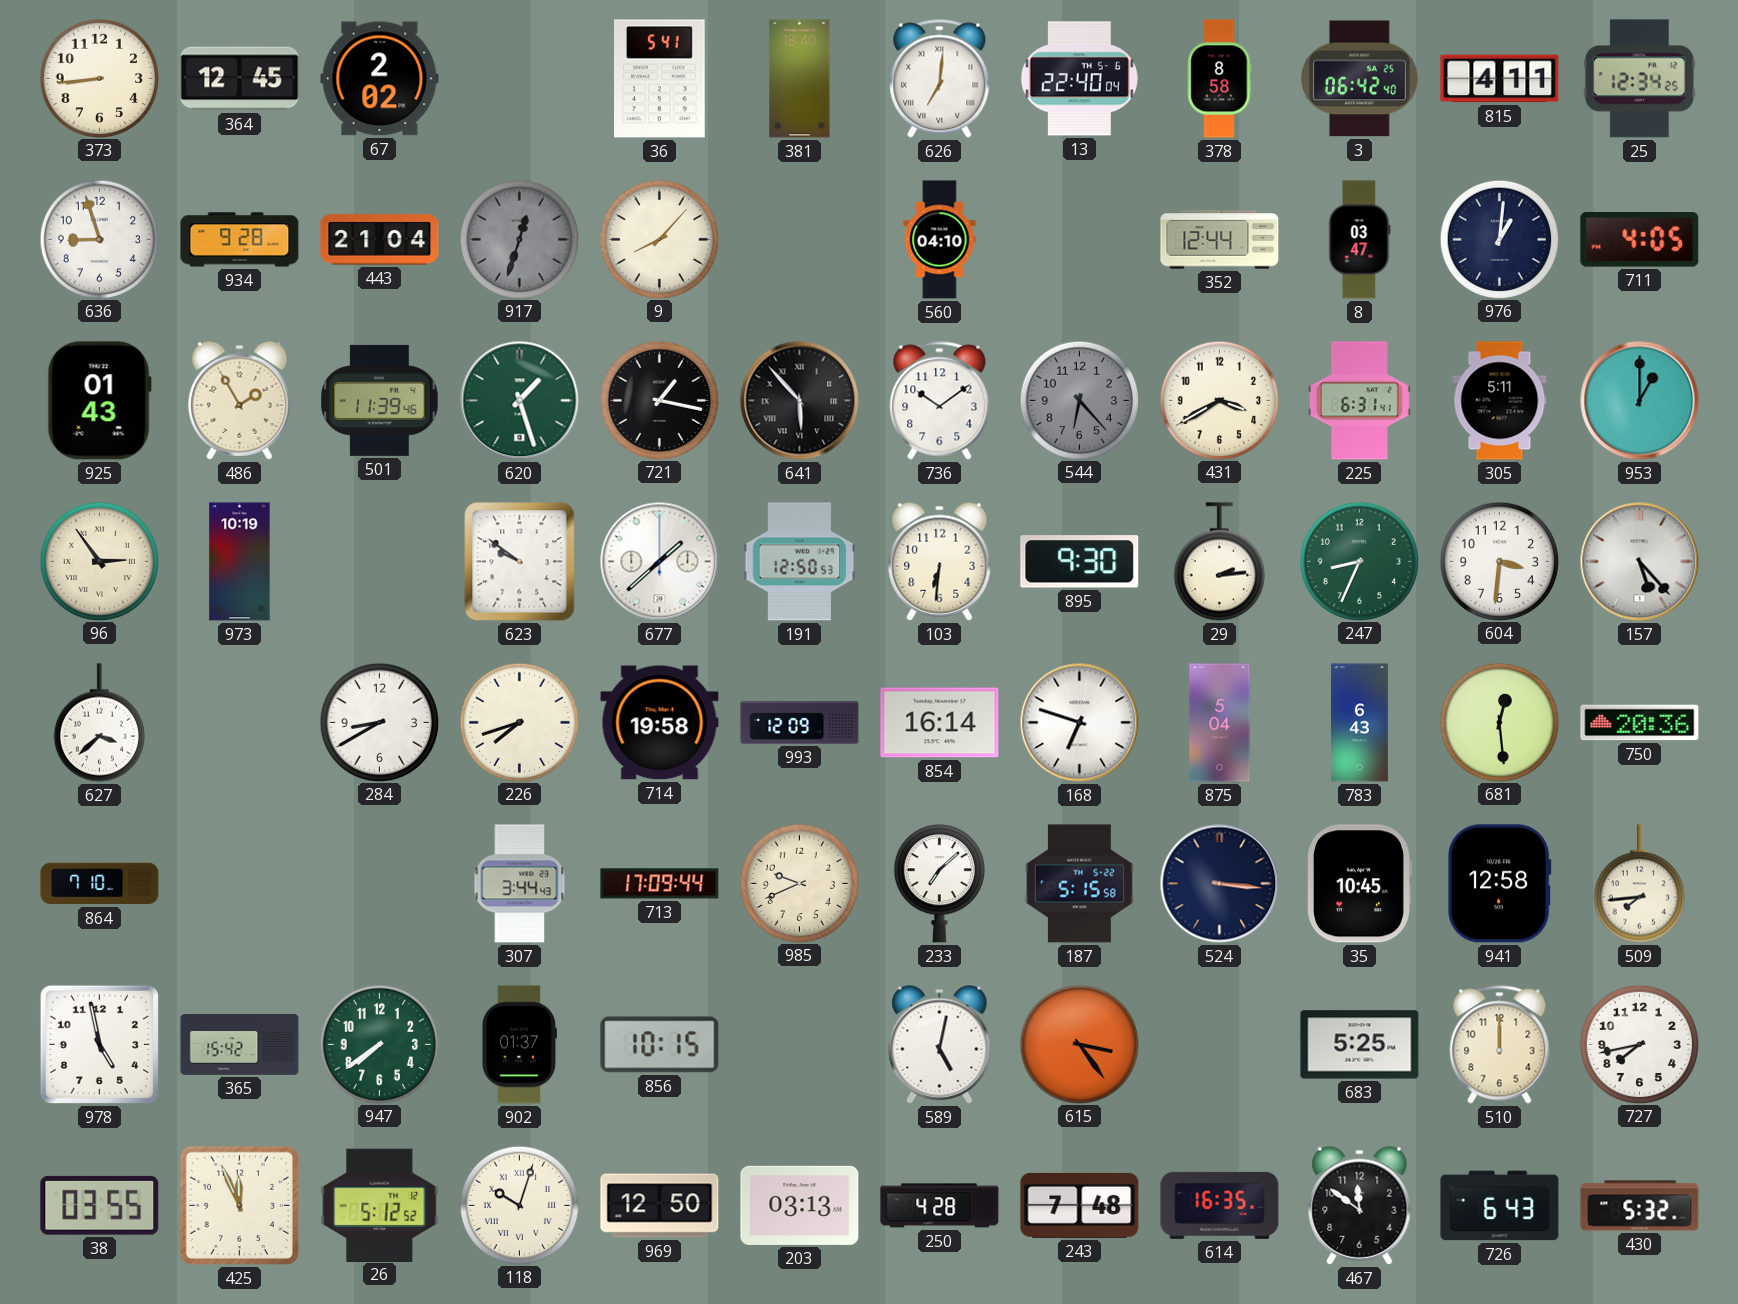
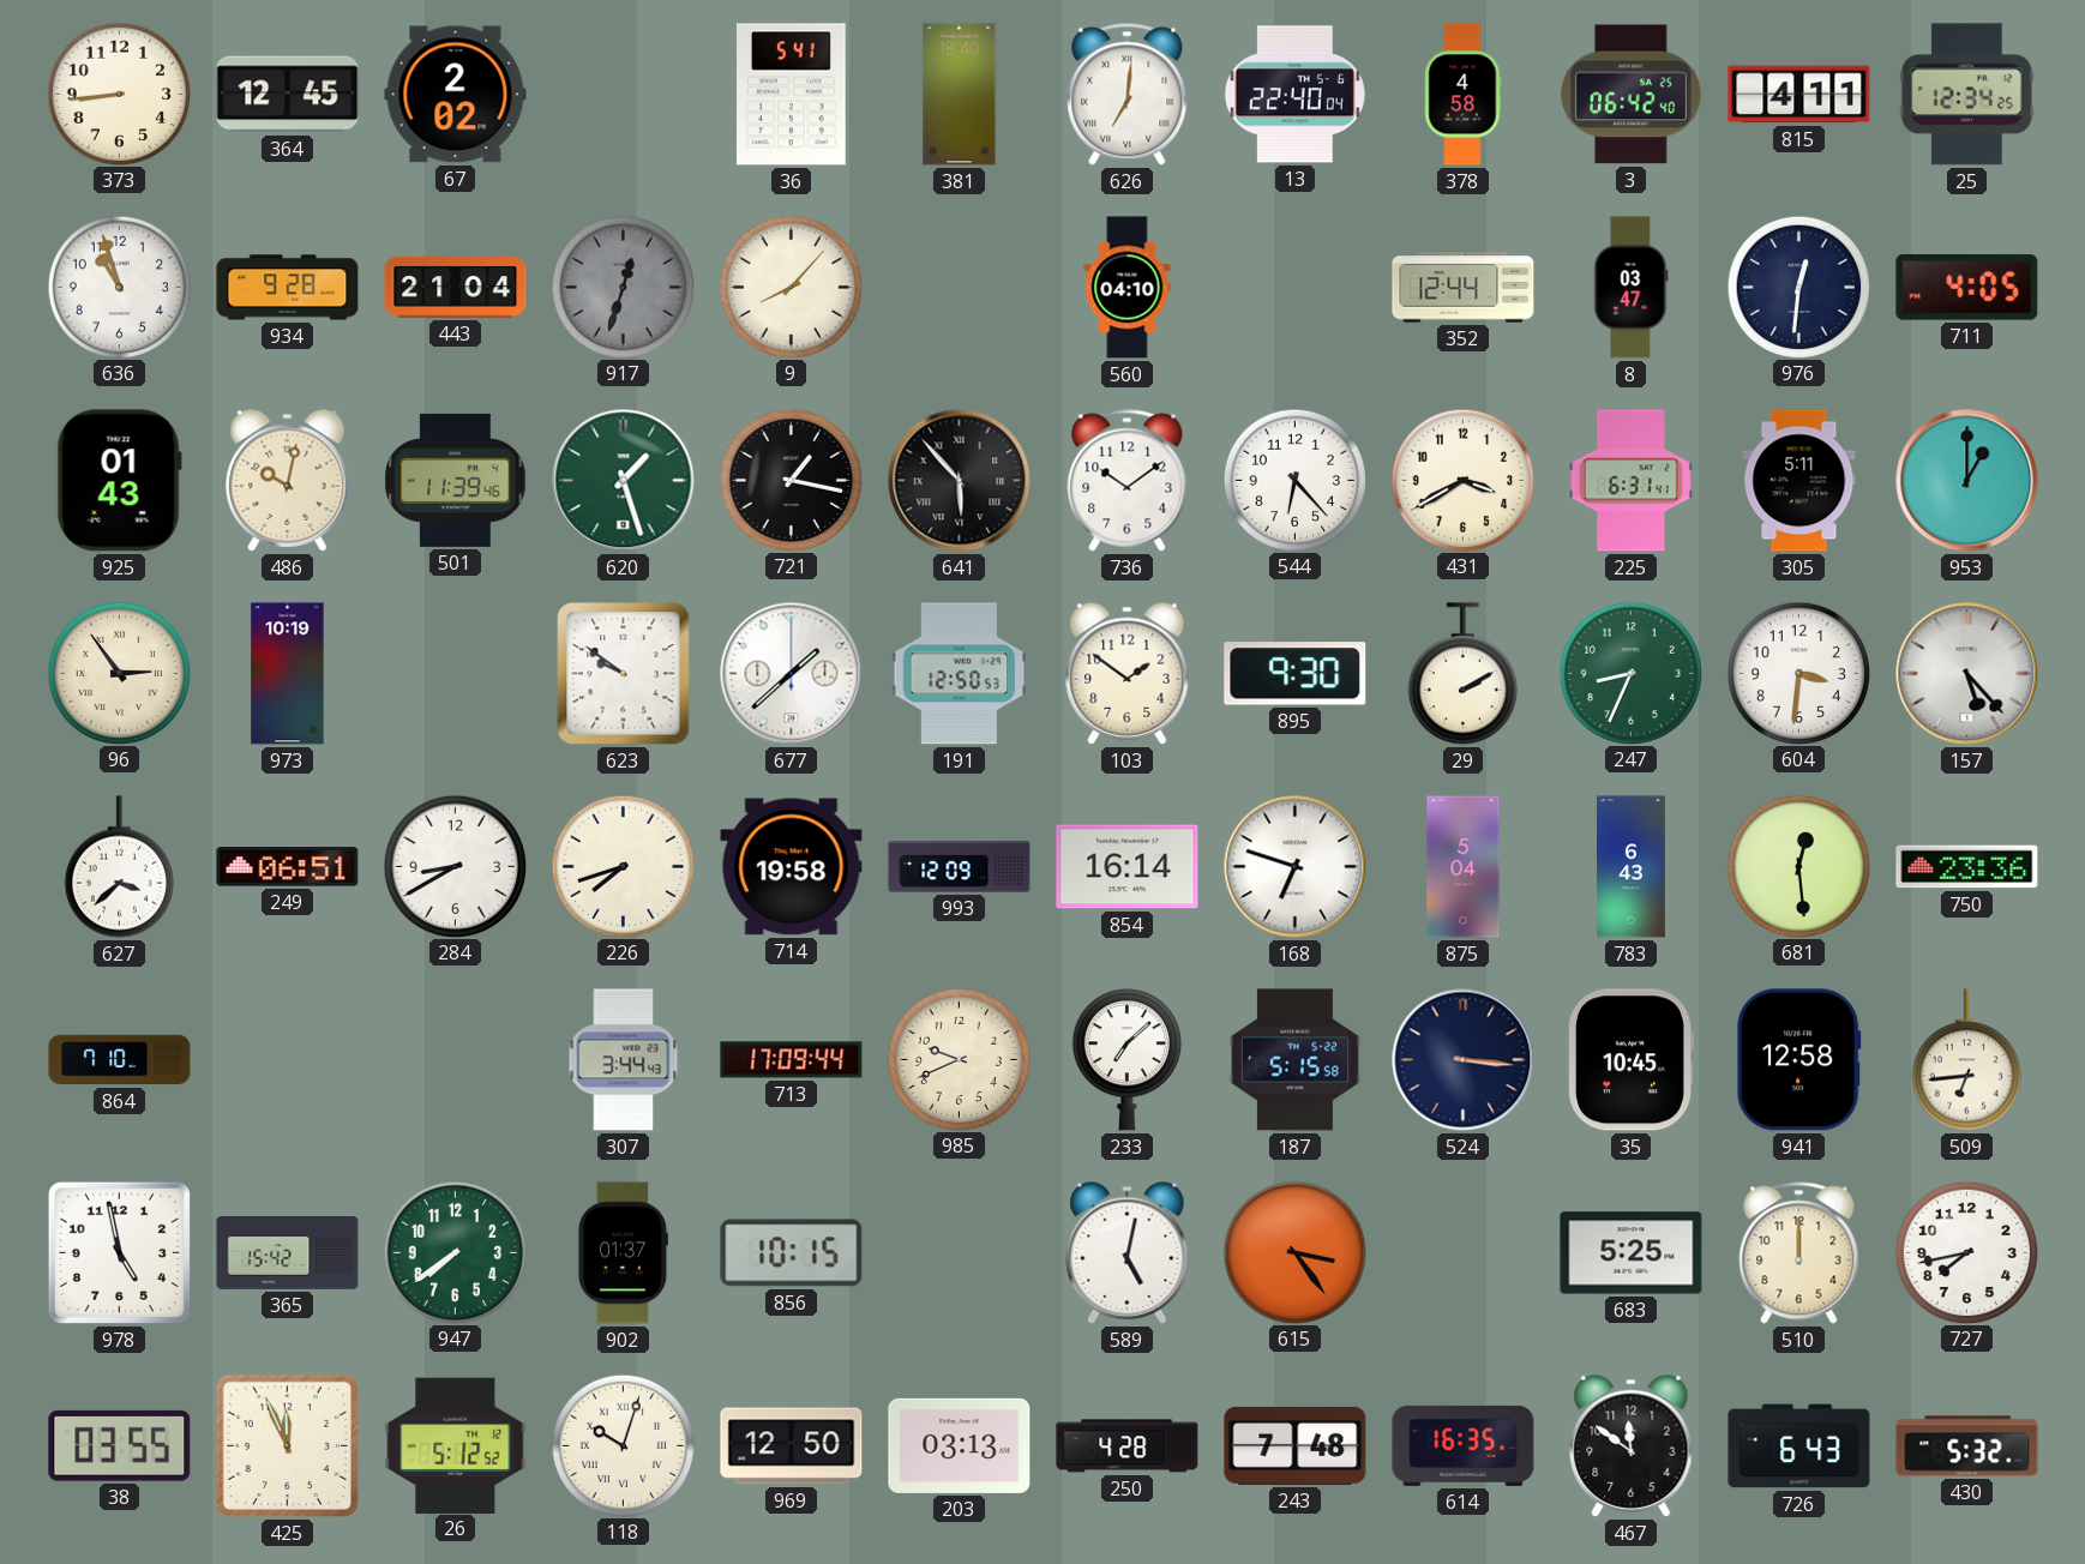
378: 8:58 -> 4:58
636: 8:57 -> 10:57
976: 1:01 -> 12:31
486: 1:55 -> 10:02
544 dial: grey -> white
103: 6:31 -> 1:51
29: 2:14 -> 2:10
249: none -> 06:51
750: 20:36 -> 23:36
509: 7:44 -> 6:44
